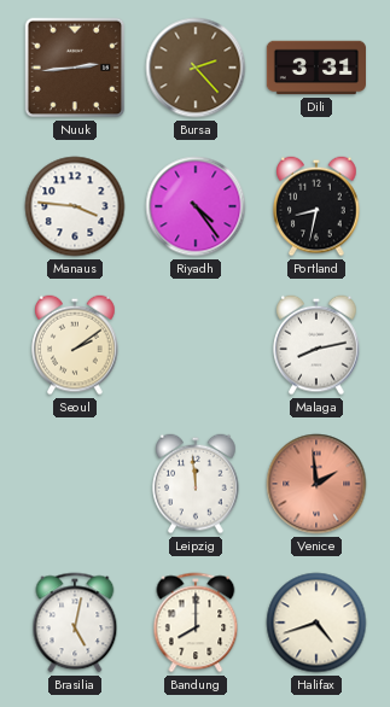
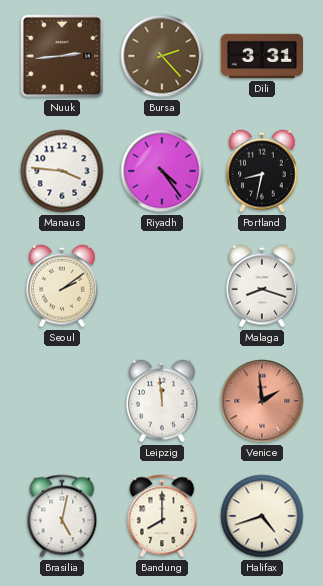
Malaga: 8:13 -> 8:18
